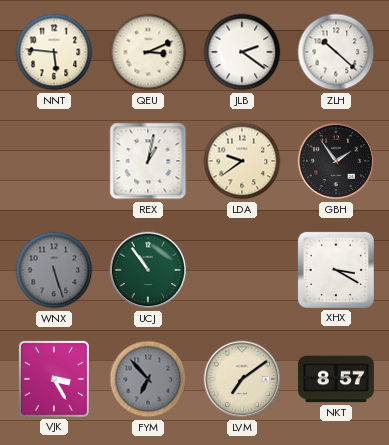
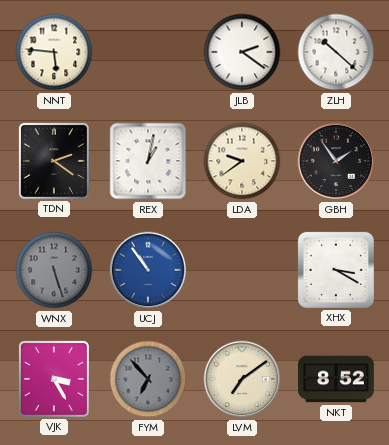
QEU: 3:11 -> none
TDN: none -> 2:21
UCJ dial: green -> blue
NKT: 8:57 -> 8:52
